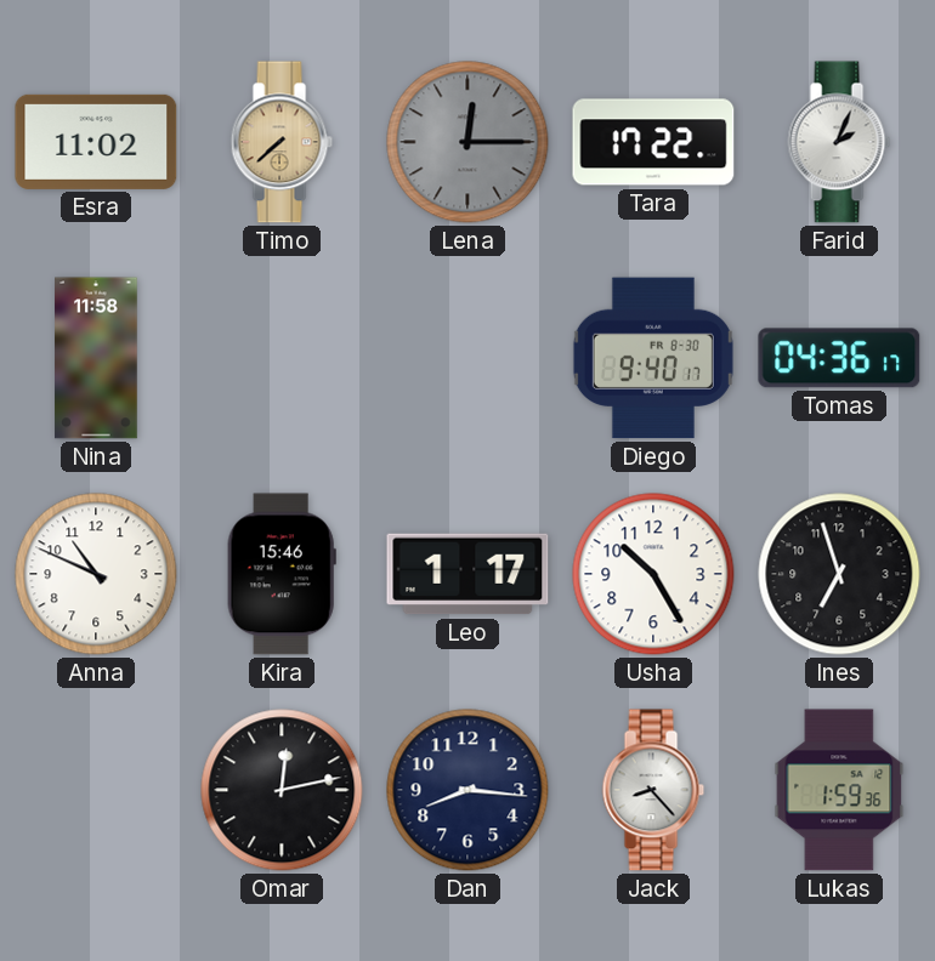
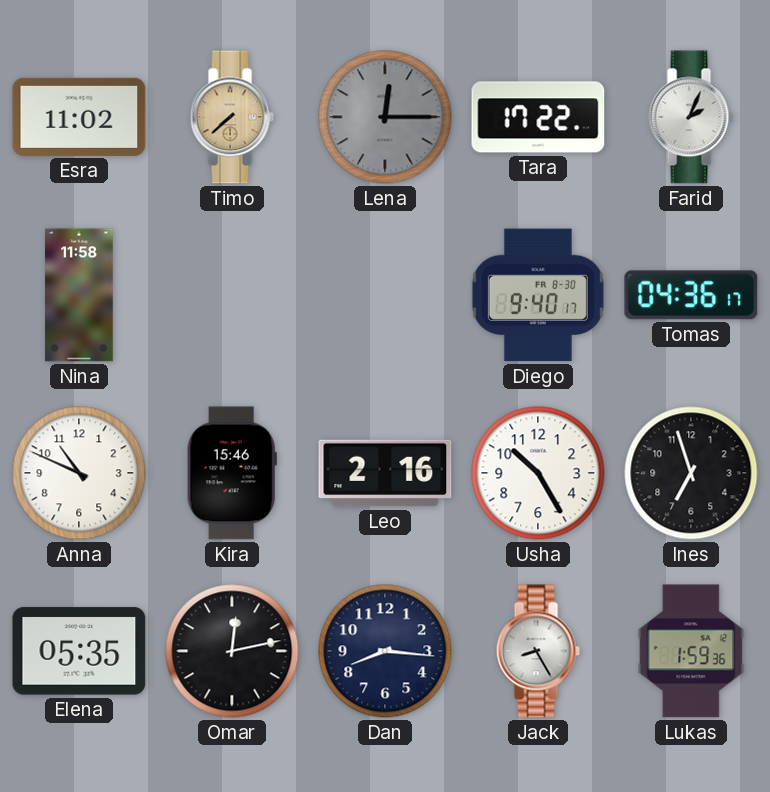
Leo: 1:17 -> 2:16
Elena: none -> 05:35
Jack: 8:23 -> 8:25
